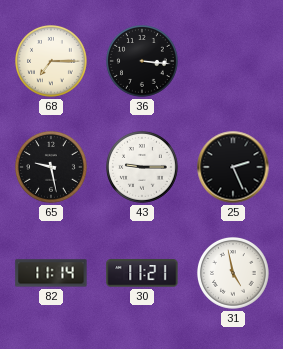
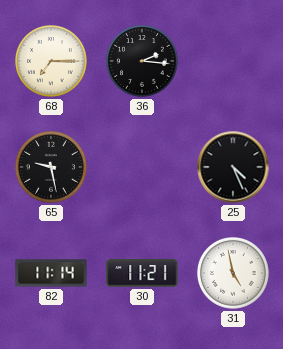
36: 3:16 -> 2:16
43: 9:15 -> none
25: 2:26 -> 4:26
